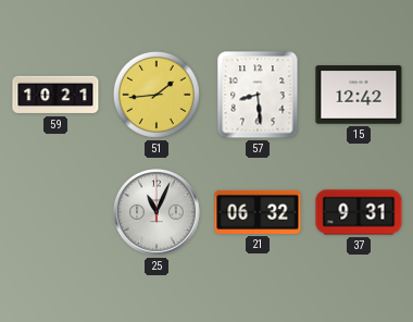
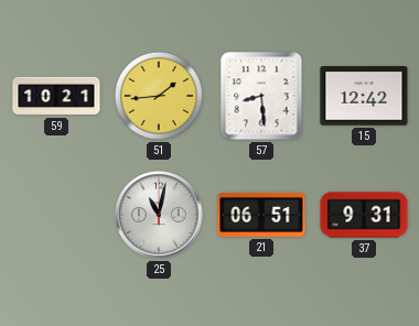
25: 11:04 -> 11:02
21: 06:32 -> 06:51
